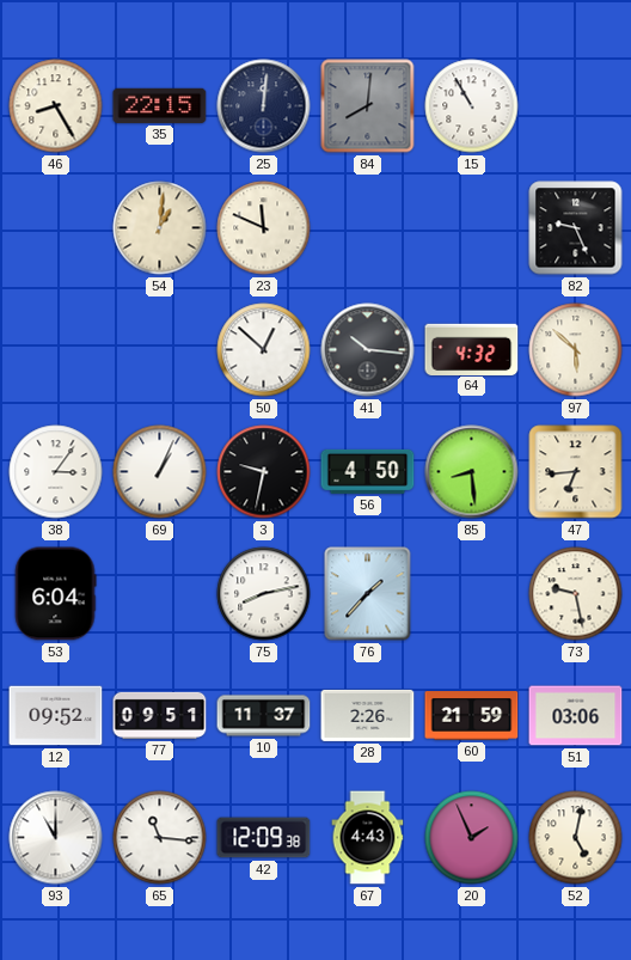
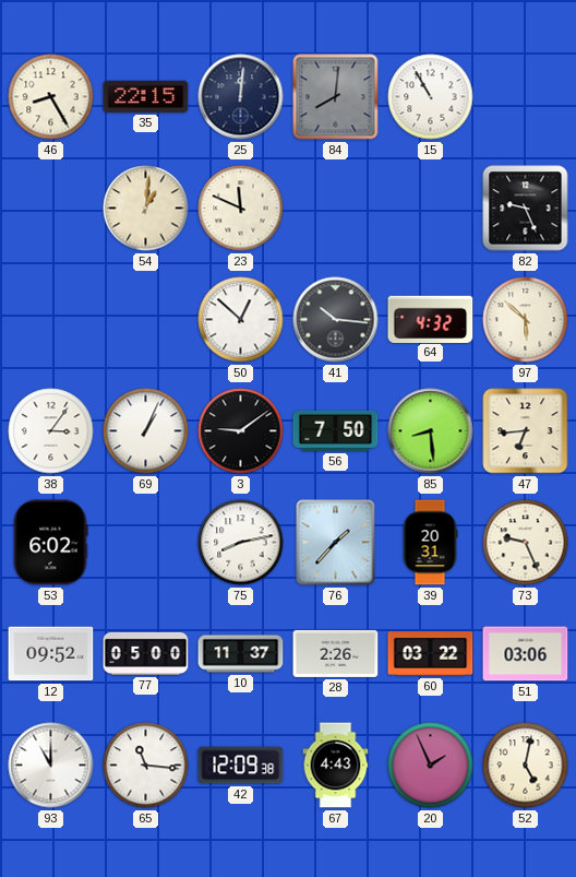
3: 9:32 -> 9:09
56: 4:50 -> 7:50
53: 6:04 -> 6:02
39: none -> 20:31
73: 9:28 -> 9:26
77: 09:51 -> 05:00
60: 21:59 -> 03:22
